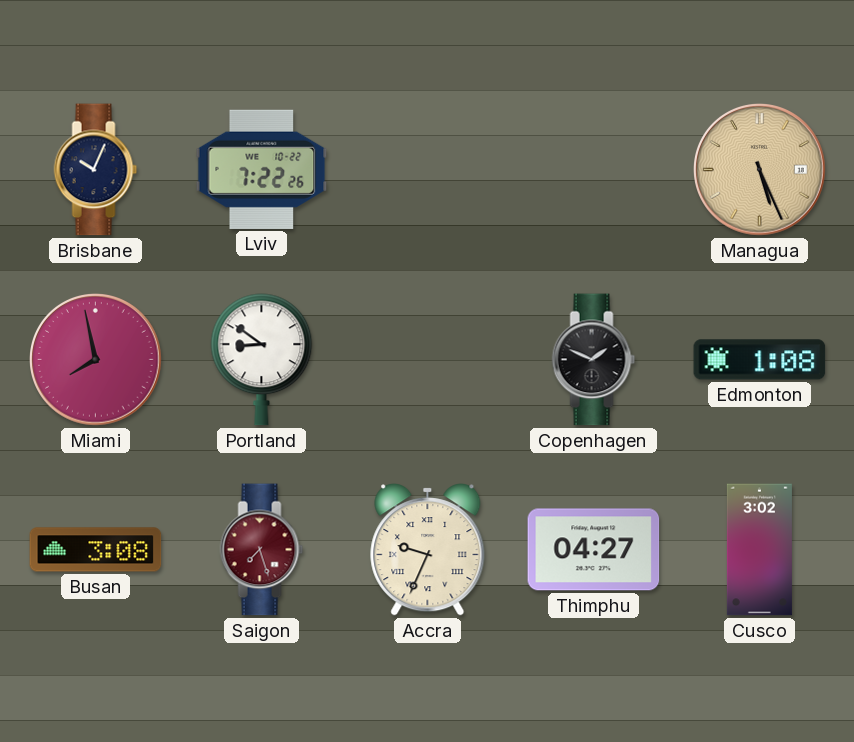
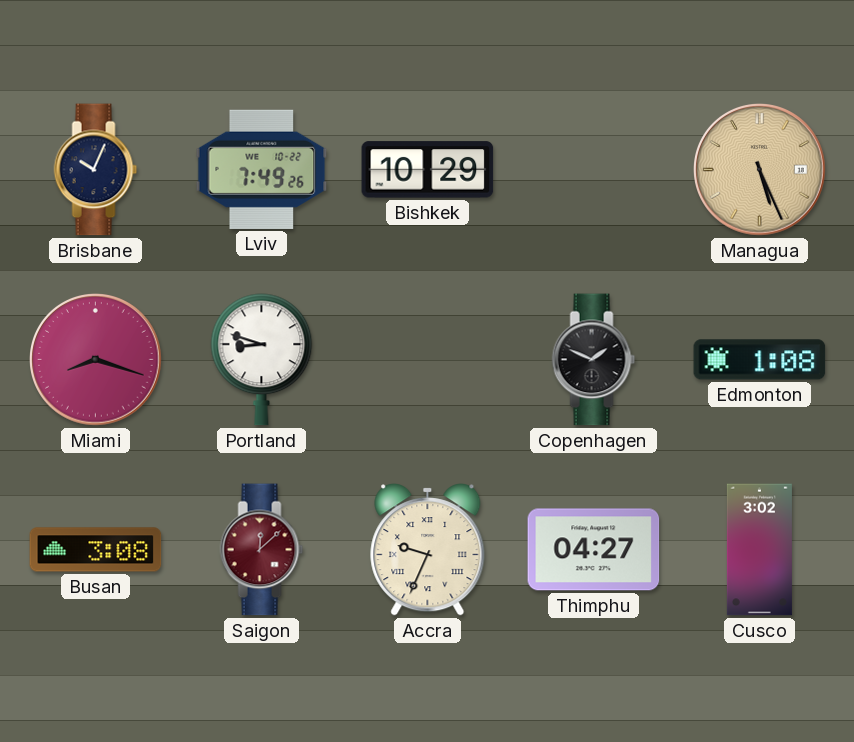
Lviv: 7:22 -> 7:49
Bishkek: none -> 10:29
Miami: 7:58 -> 8:18
Portland: 8:51 -> 8:48
Saigon: 7:27 -> 12:08
